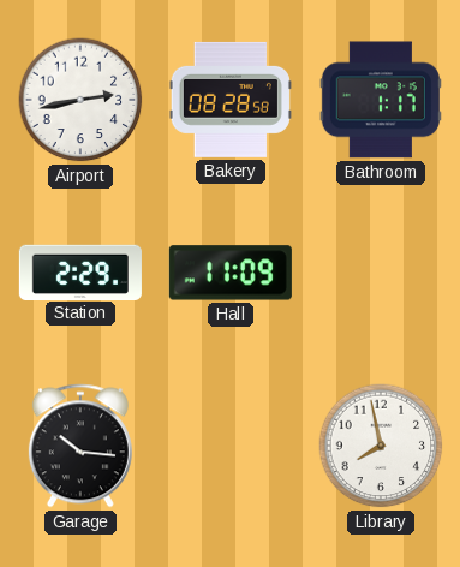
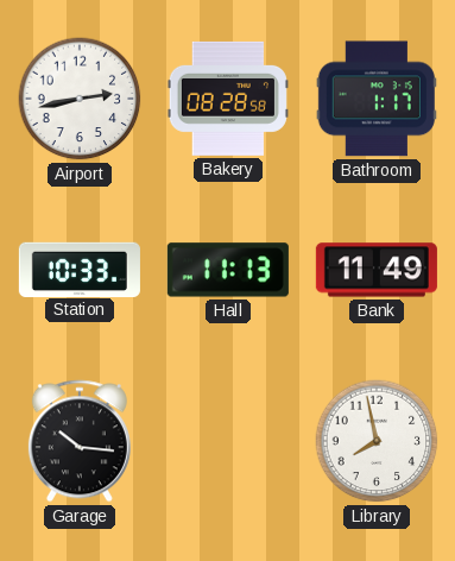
Station: 2:29 -> 10:33
Hall: 11:09 -> 11:13
Bank: none -> 11:49
